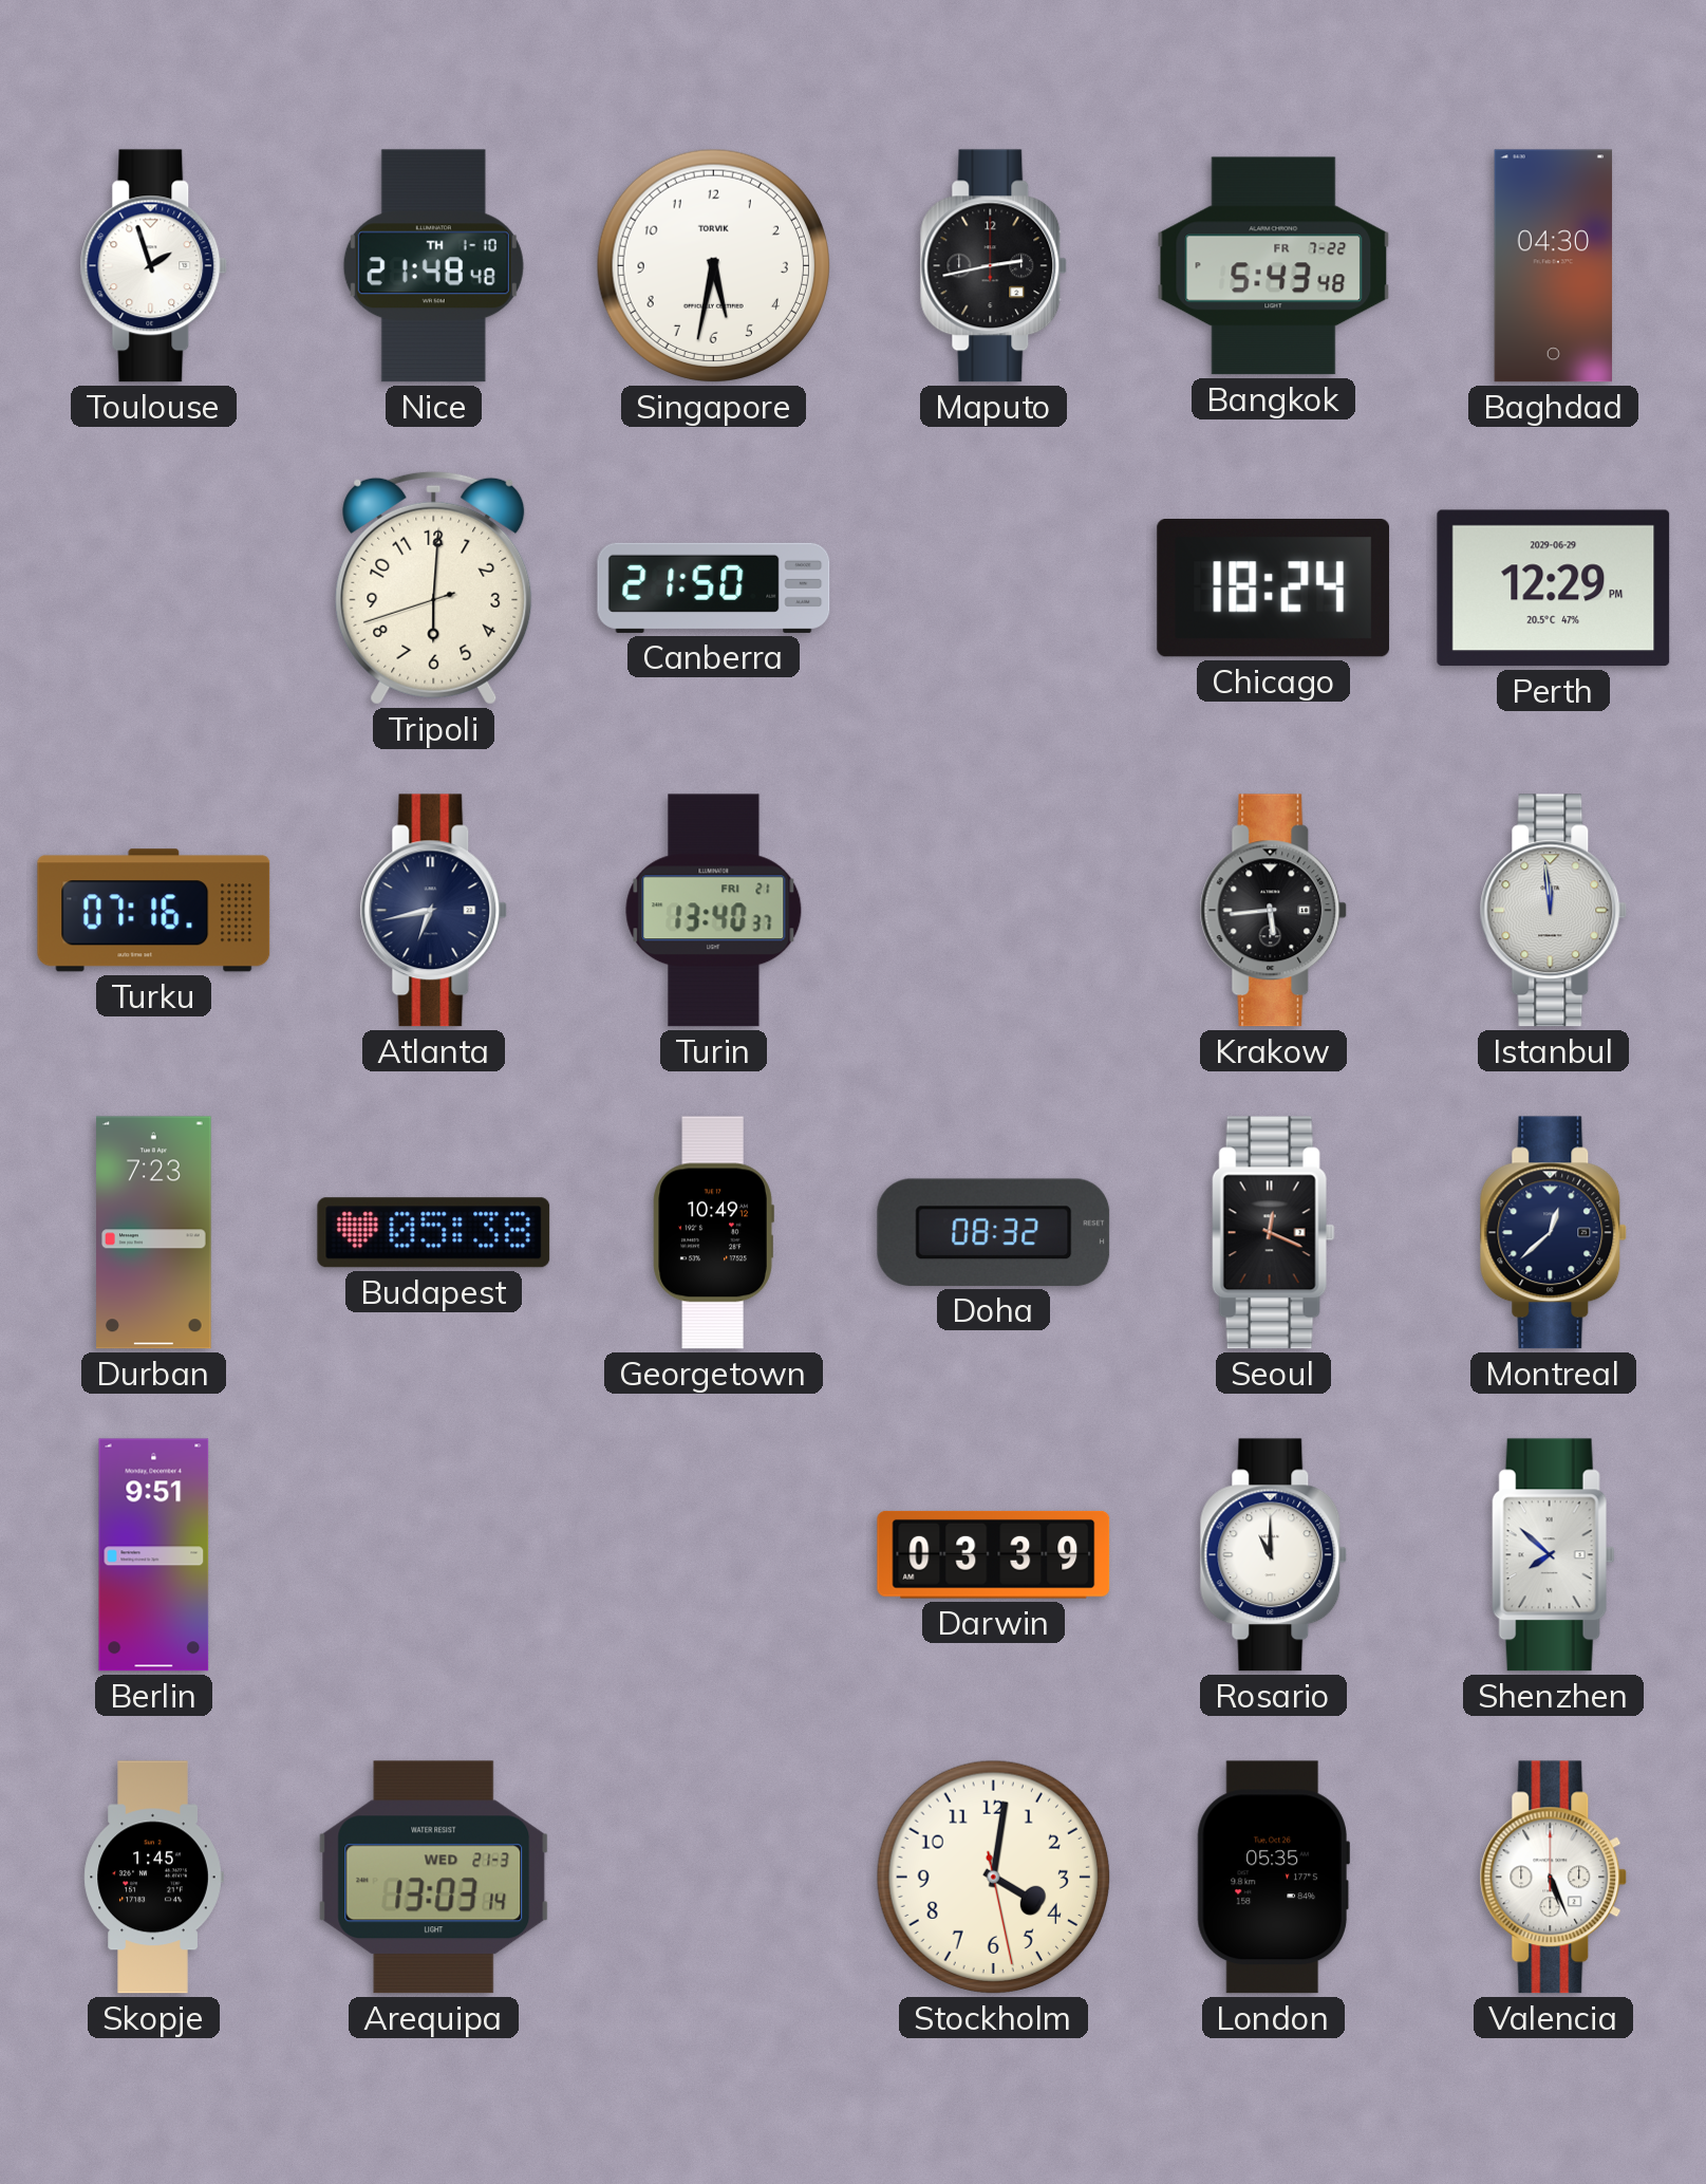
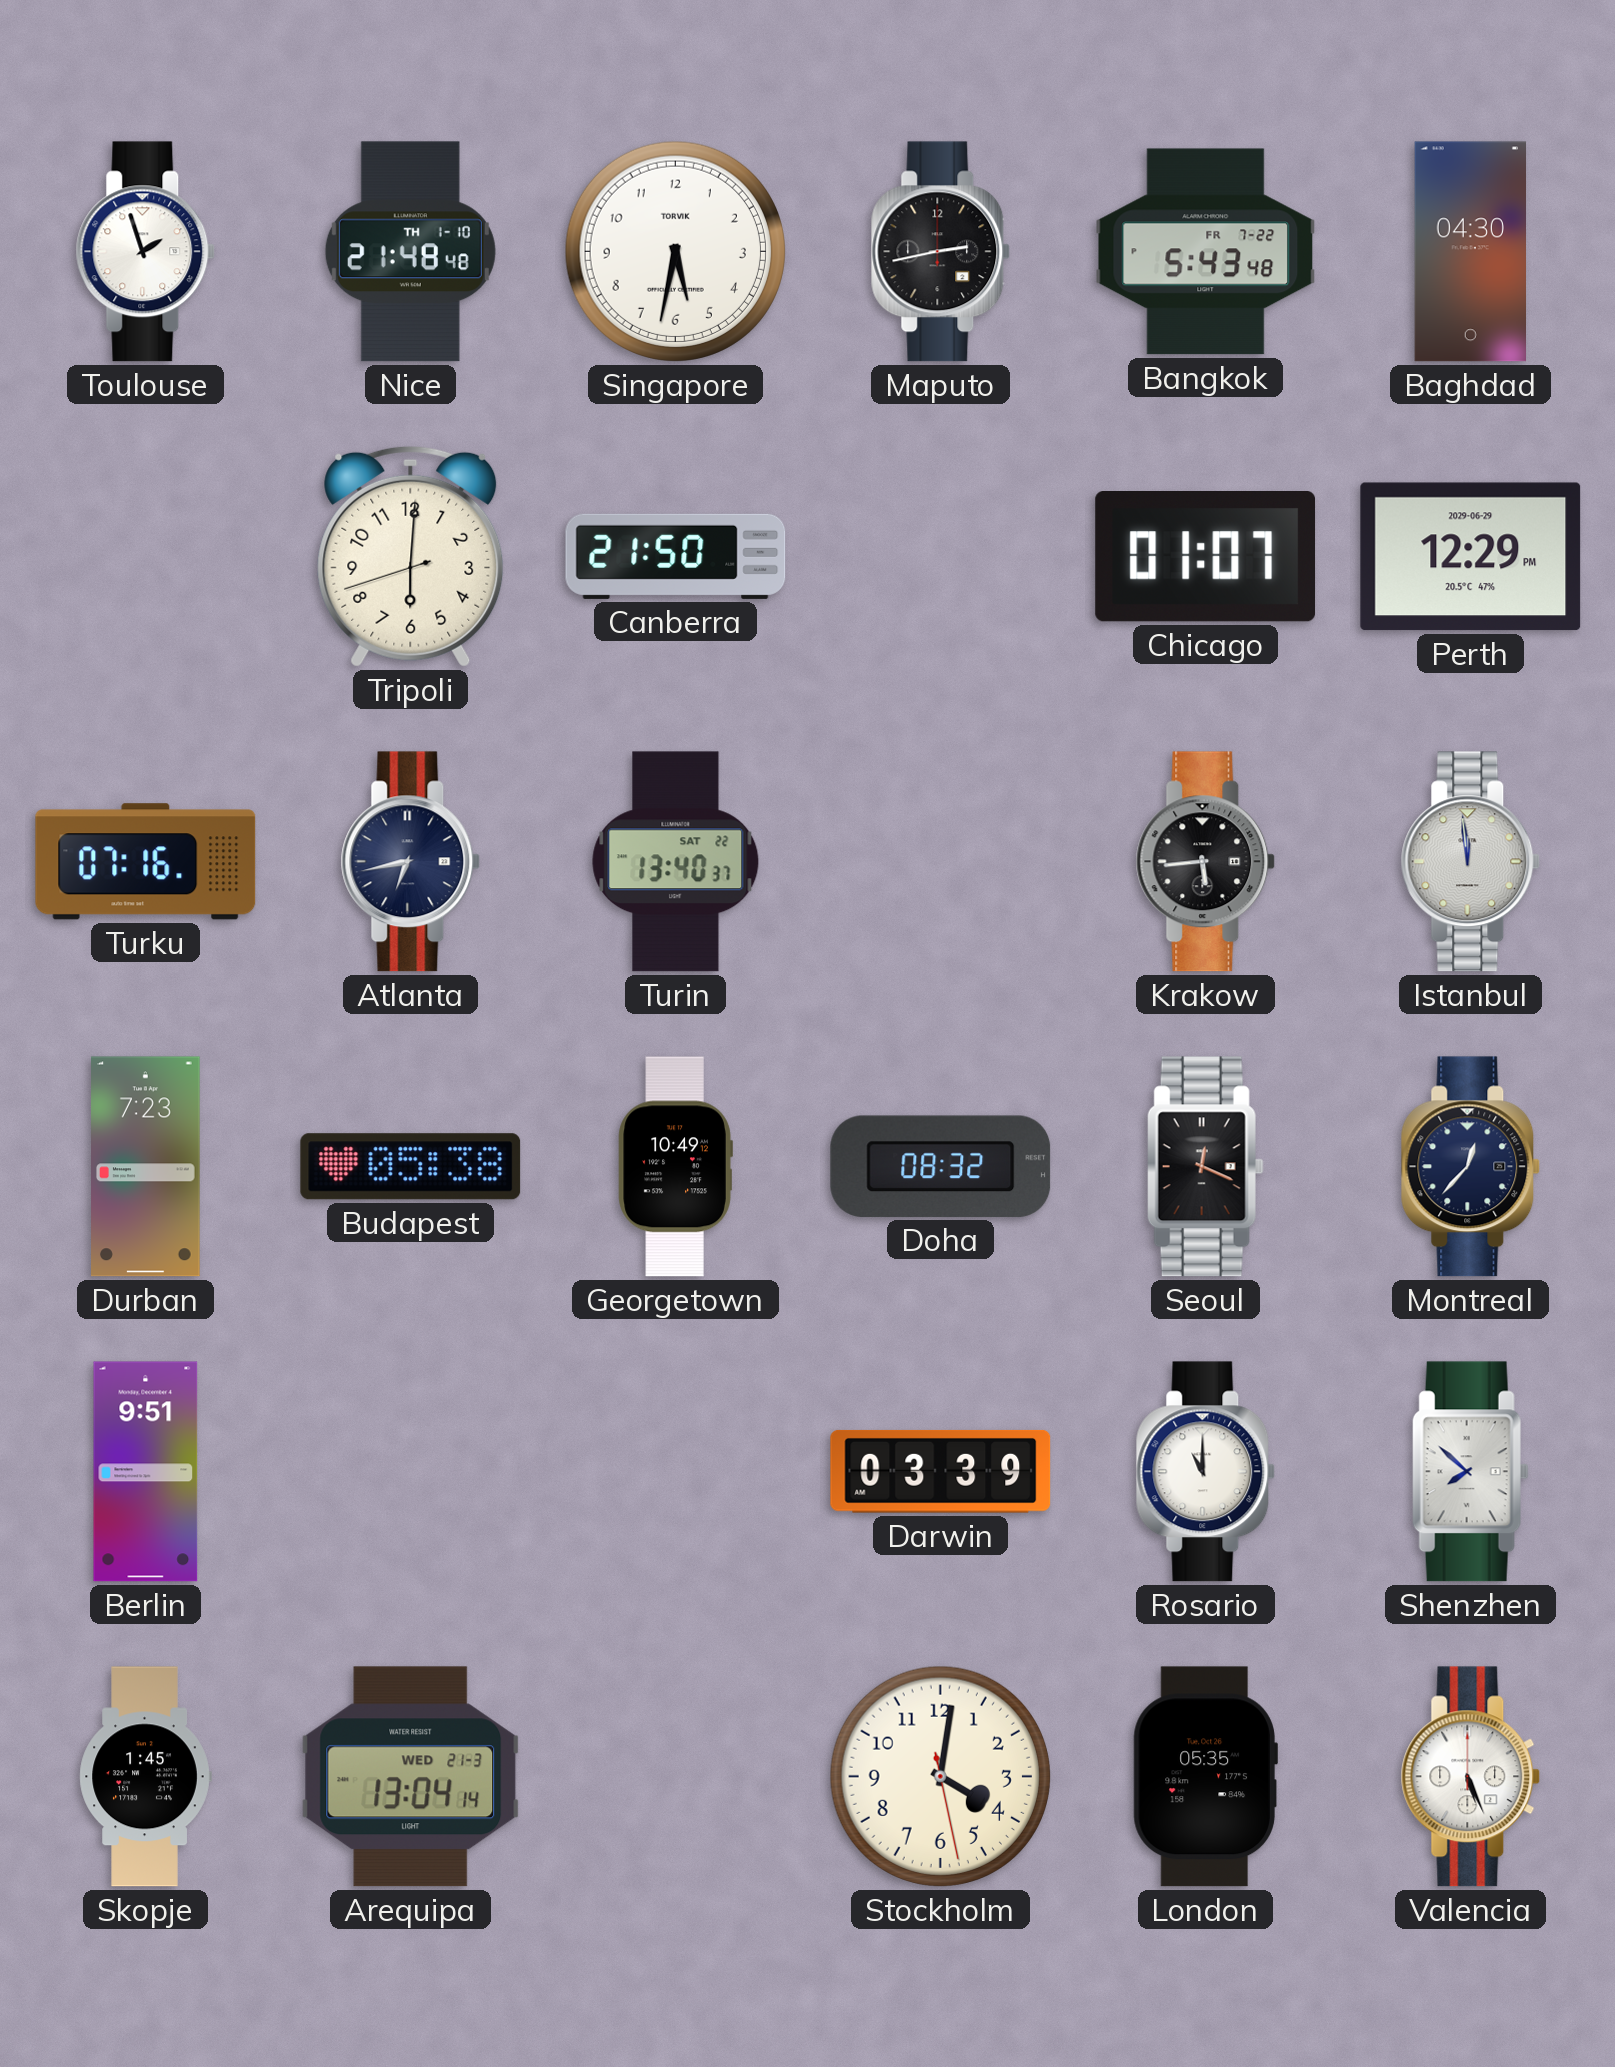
Chicago: 18:24 -> 01:07
Turin date: FRI 21 -> SAT 22
Montreal: 12:38 -> 12:37
Arequipa: 13:03 -> 13:04
